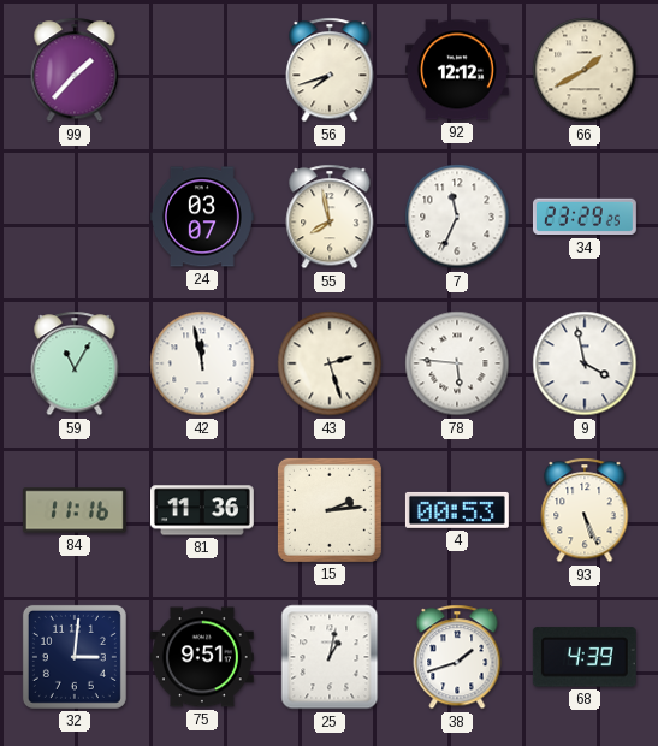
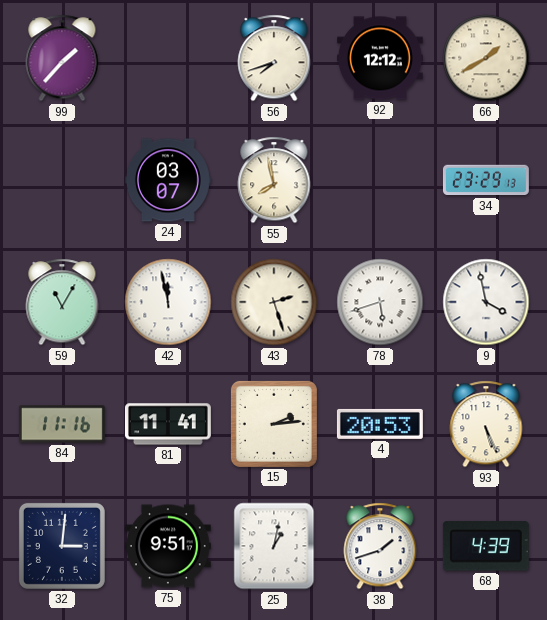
7: 11:34 -> none
34: 23:29:25 -> 23:29:13
78: 5:46 -> 5:42
81: 11:36 -> 11:41
4: 00:53 -> 20:53
